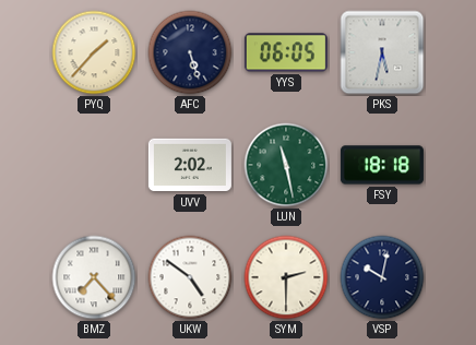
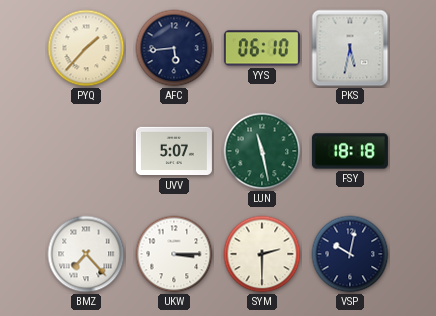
AFC: 5:27 -> 5:44
YYS: 06:05 -> 06:10
UVV: 2:02 -> 5:07
UKW: 4:51 -> 3:15
